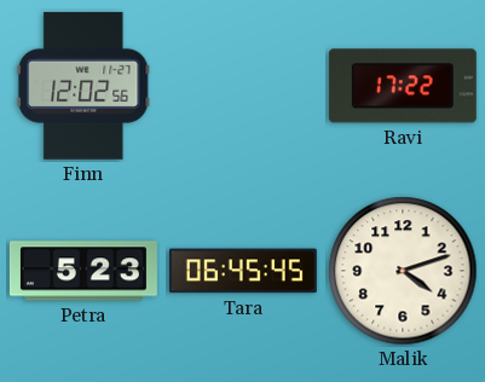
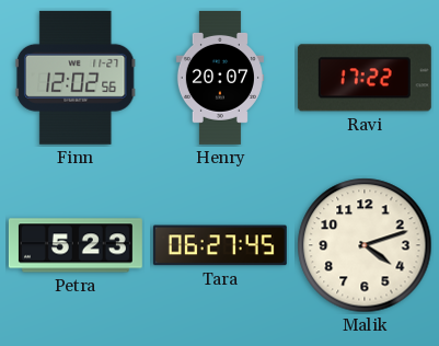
Henry: none -> 20:07
Tara: 06:45 -> 06:27
